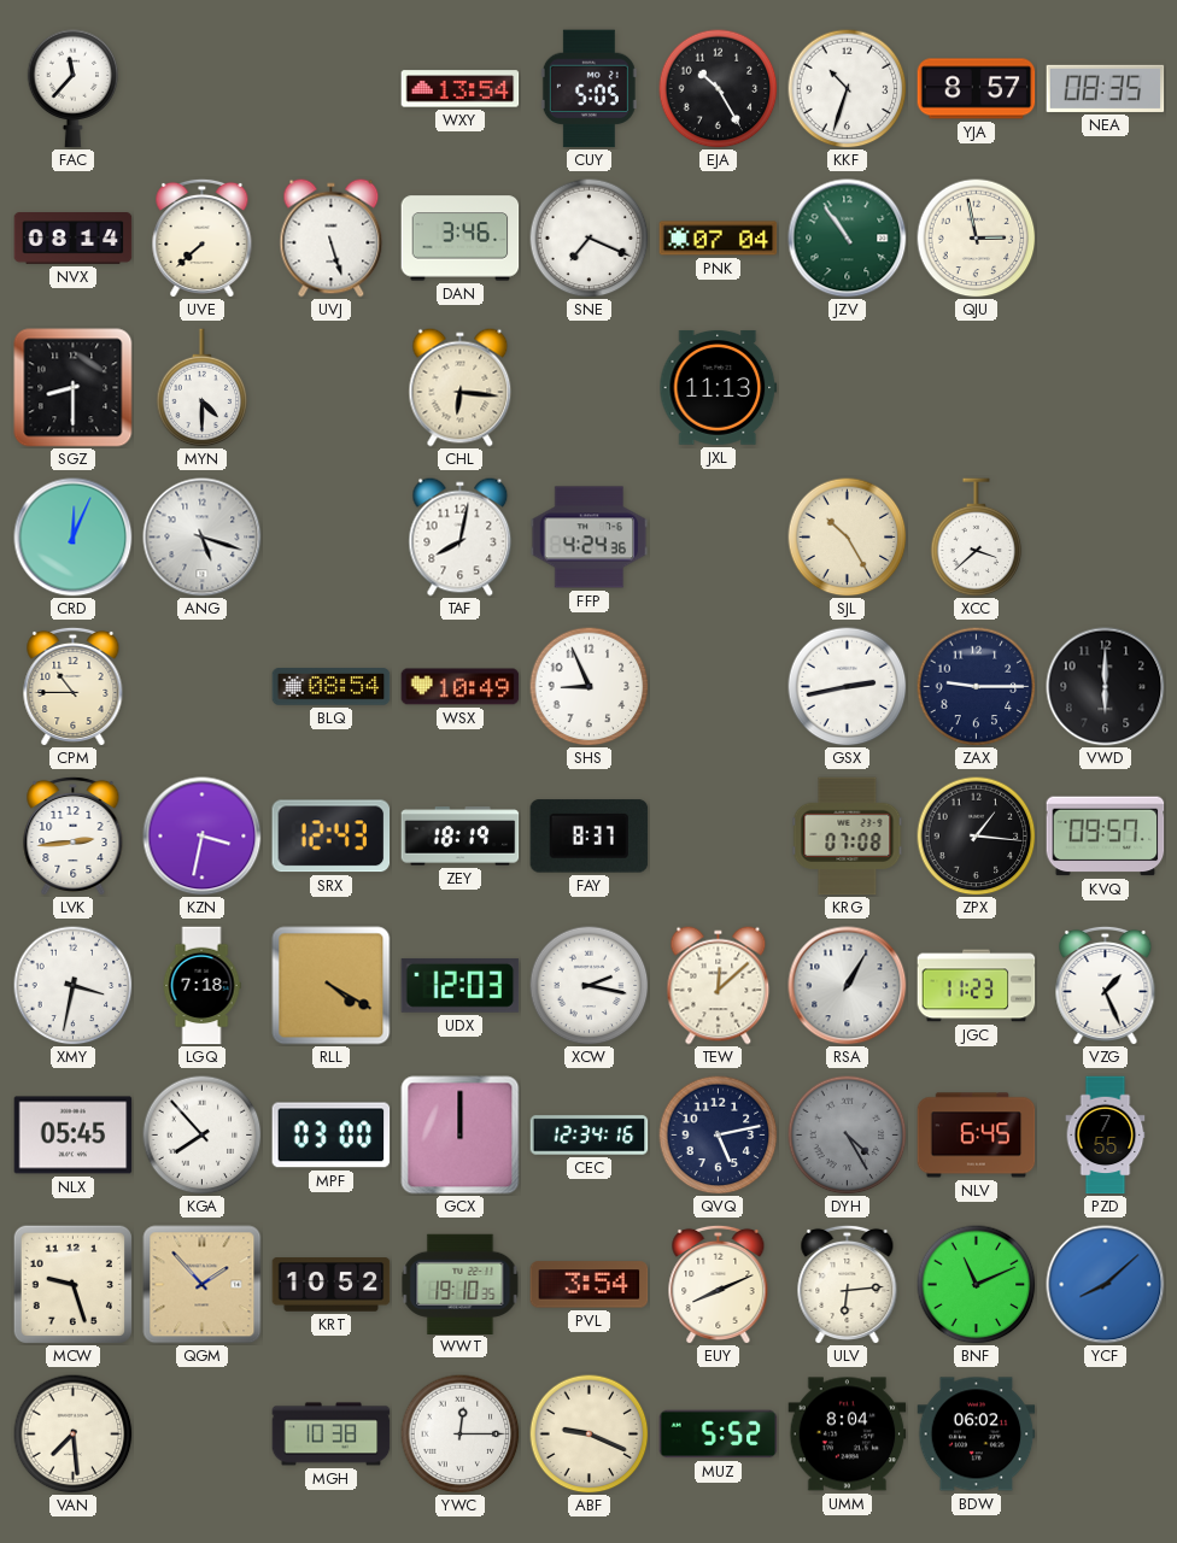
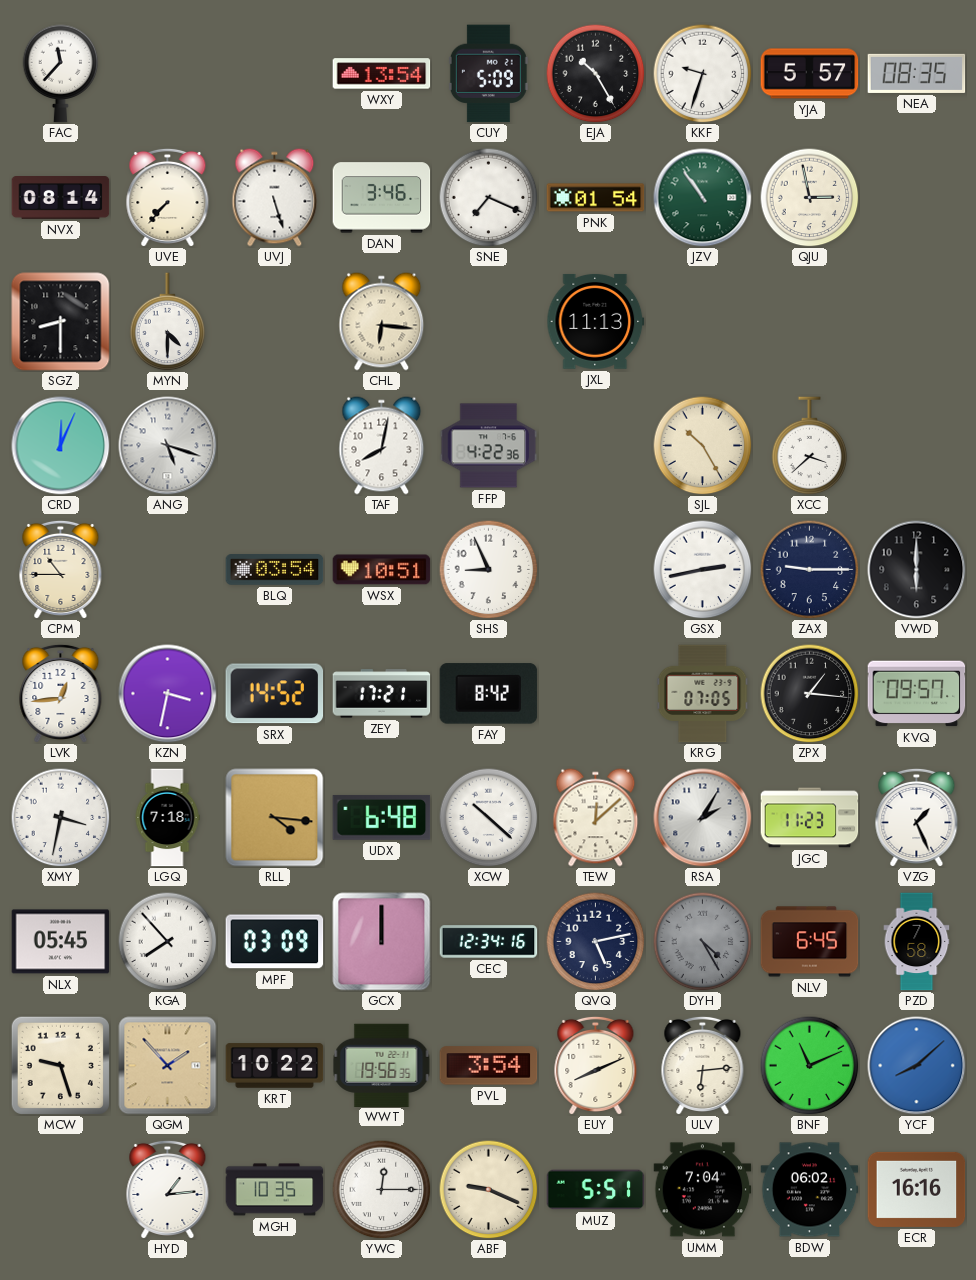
CUY: 5:05 -> 5:09
KKF: 10:33 -> 9:33
YJA: 8:57 -> 5:57
UVE: 7:38 -> 7:37
PNK: 07:04 -> 01:54
FFP: 4:24 -> 4:22
BLQ: 08:54 -> 03:54
WSX: 10:49 -> 10:51
LVK: 2:44 -> 12:44
SRX: 12:43 -> 14:52
ZEY: 18:19 -> 17:21
FAY: 8:37 -> 8:42
KRG: 07:08 -> 07:05
RLL: 4:20 -> 4:16
UDX: 12:03 -> 6:48
XCW: 2:17 -> 10:22
RSA: 1:05 -> 2:05
MPF: 03:00 -> 03:09
PZD: 7:55 -> 7:58
KRT: 10:52 -> 10:22
WWT: 19:10 -> 19:56
VAN: 7:29 -> none
HYD: none -> 1:14
MGH: 10:38 -> 10:35
MUZ: 5:52 -> 5:51
UMM: 8:04 -> 7:04
ECR: none -> 16:16
